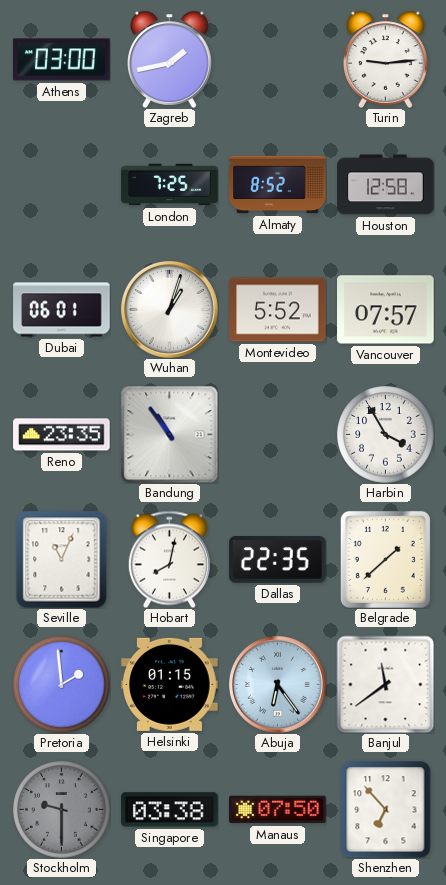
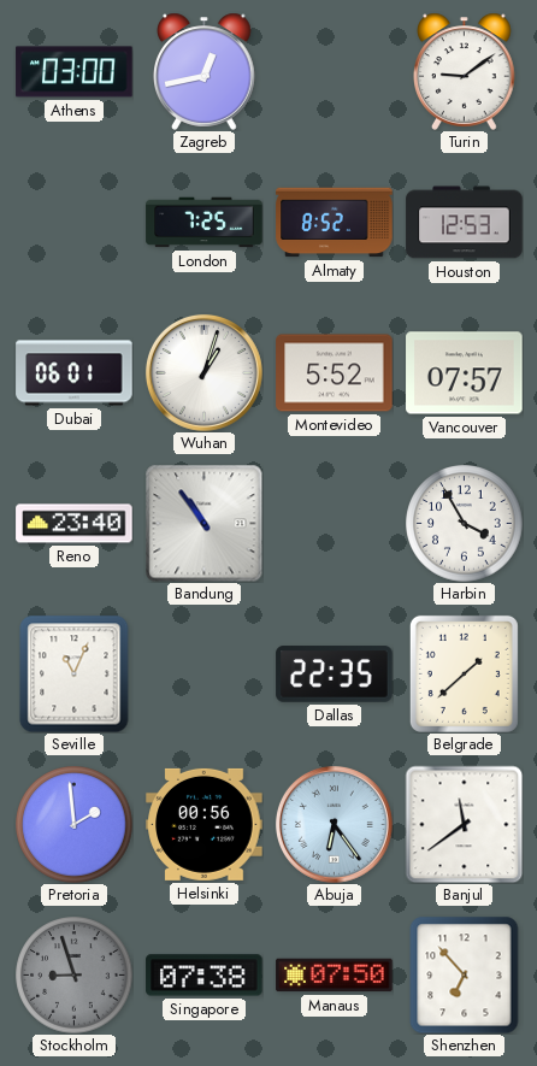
Zagreb: 1:43 -> 12:43
Turin: 9:14 -> 9:09
Houston: 12:58 -> 12:53
Reno: 23:35 -> 23:40
Hobart: 8:02 -> none
Helsinki: 01:15 -> 00:56
Stockholm: 9:30 -> 8:57
Singapore: 03:38 -> 07:38
